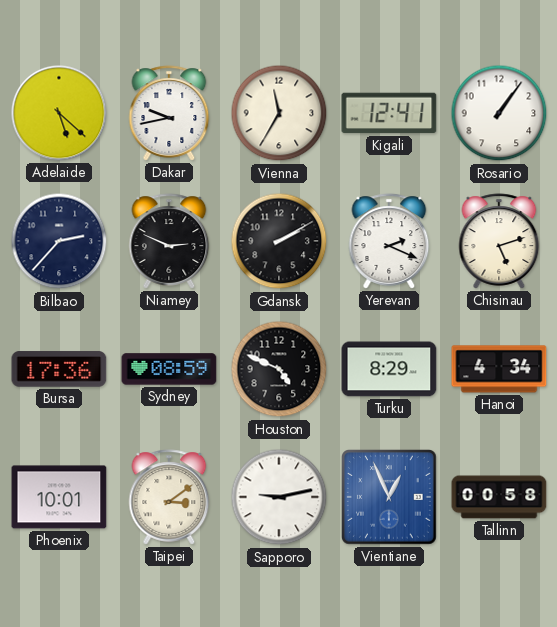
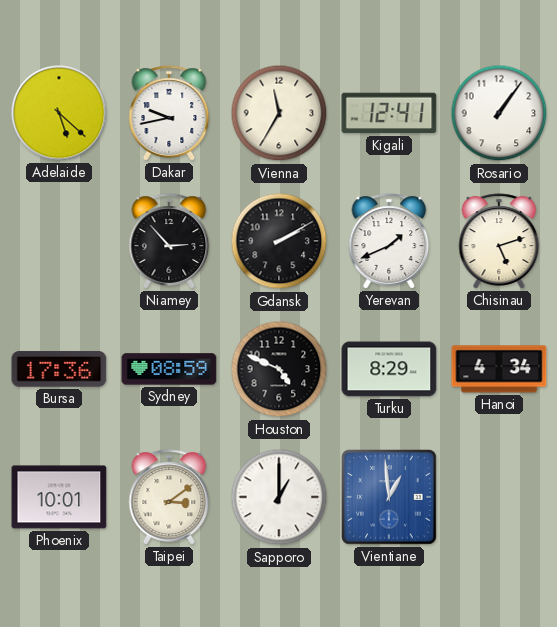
Bilbao: 2:37 -> none
Niamey: 2:49 -> 2:53
Yerevan: 2:19 -> 1:41
Sapporo: 9:13 -> 1:00
Vientiane: 12:56 -> 12:59
Tallinn: 00:58 -> none
